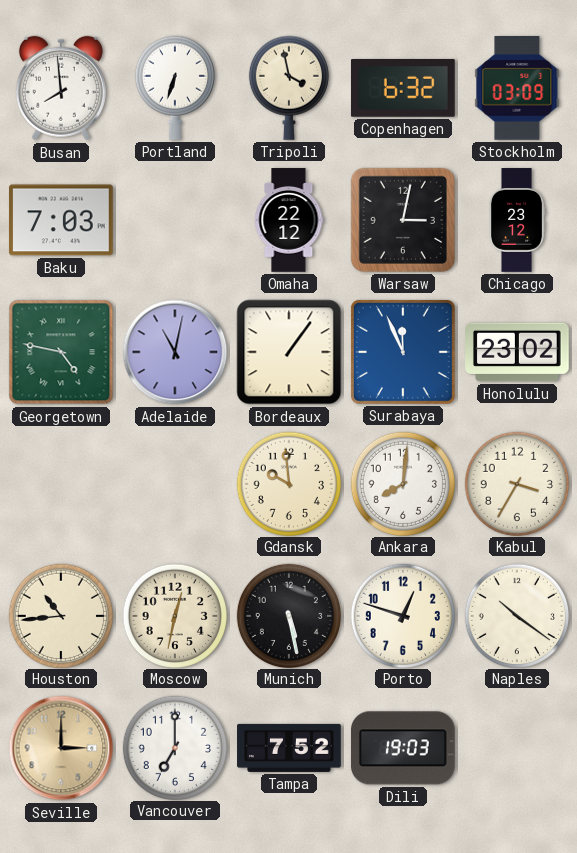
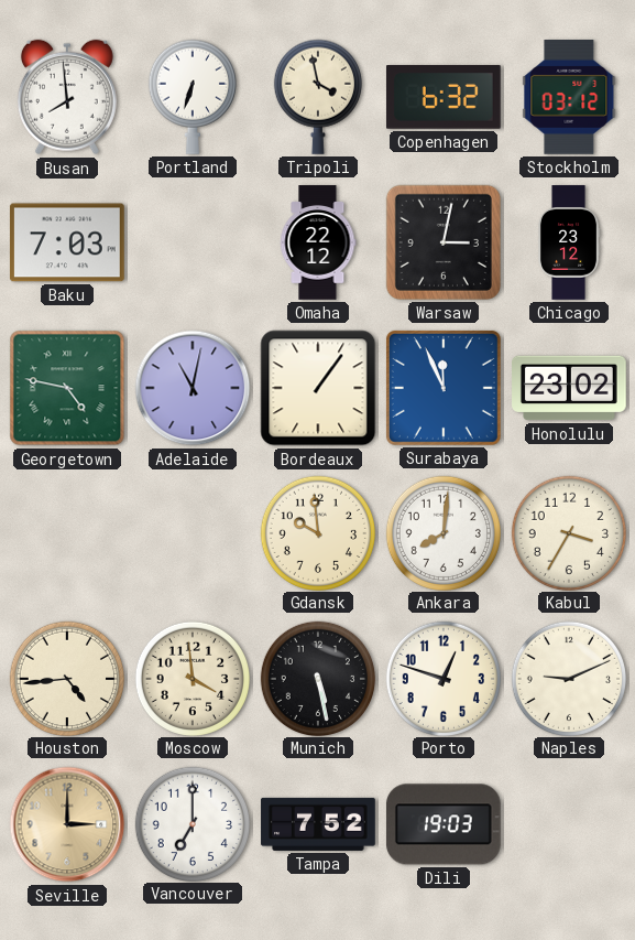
Stockholm: 03:09 -> 03:12
Houston: 10:44 -> 4:44
Moscow: 12:32 -> 3:59
Naples: 10:21 -> 9:11
